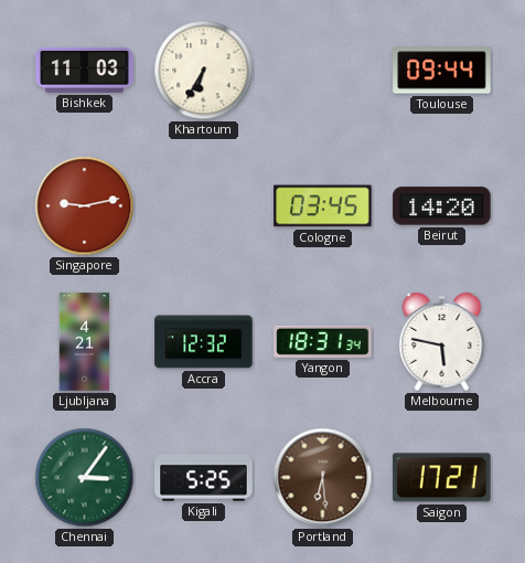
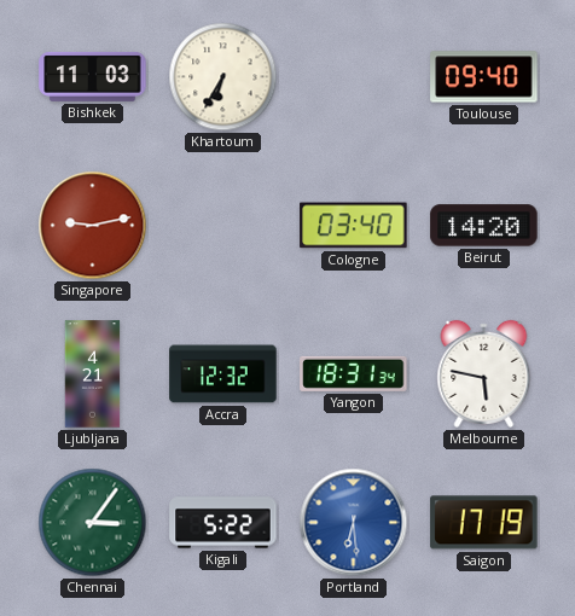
Toulouse: 09:44 -> 09:40
Cologne: 03:45 -> 03:40
Kigali: 5:25 -> 5:22
Portland dial: brown -> blue
Saigon: 17:21 -> 17:19
